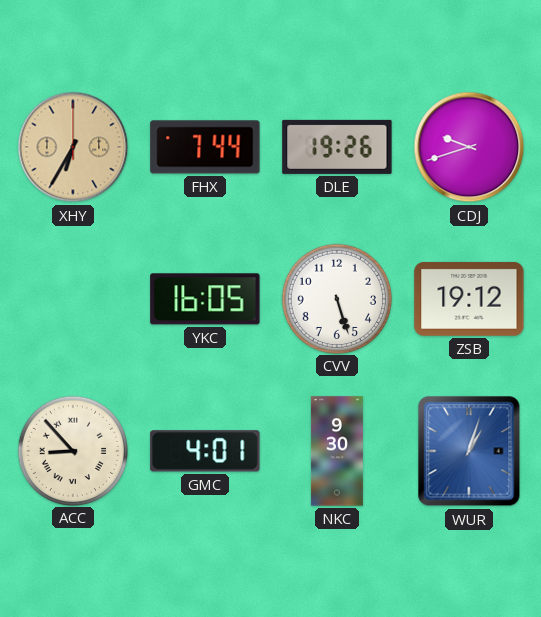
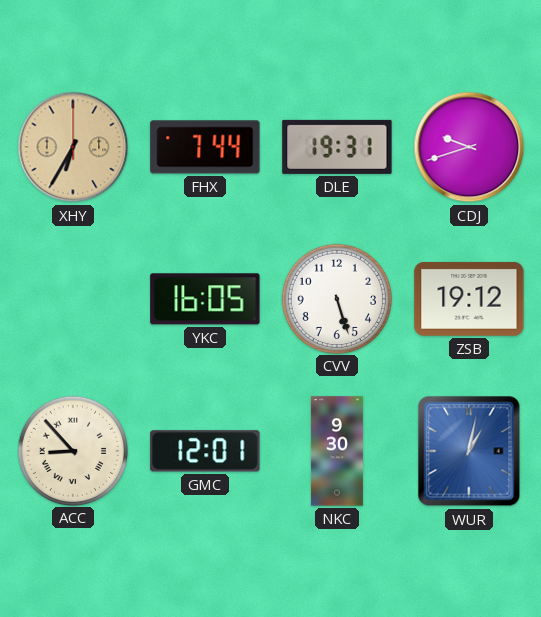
DLE: 19:26 -> 19:31
GMC: 4:01 -> 12:01
WUR: 1:03 -> 1:02
